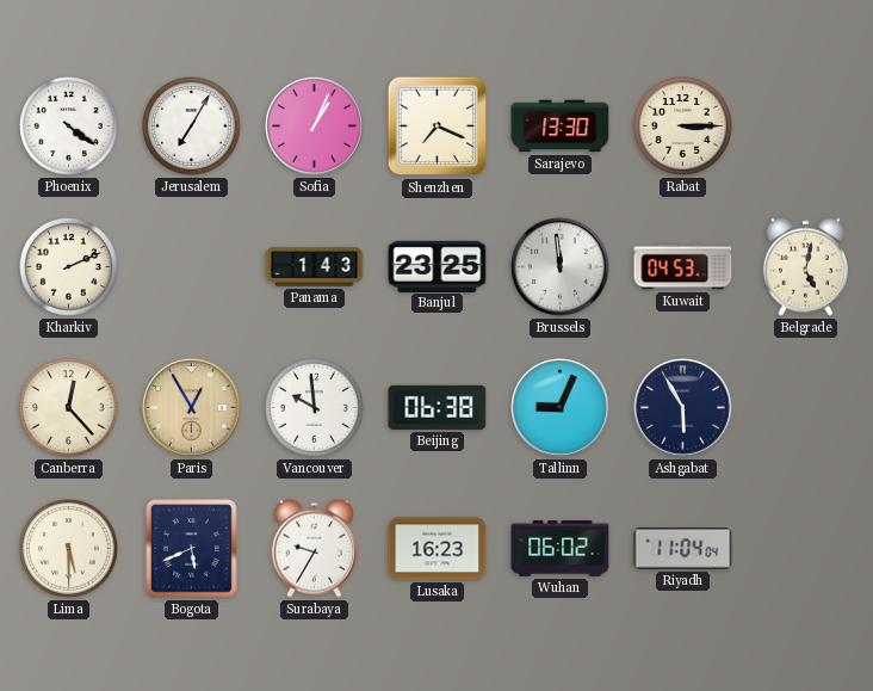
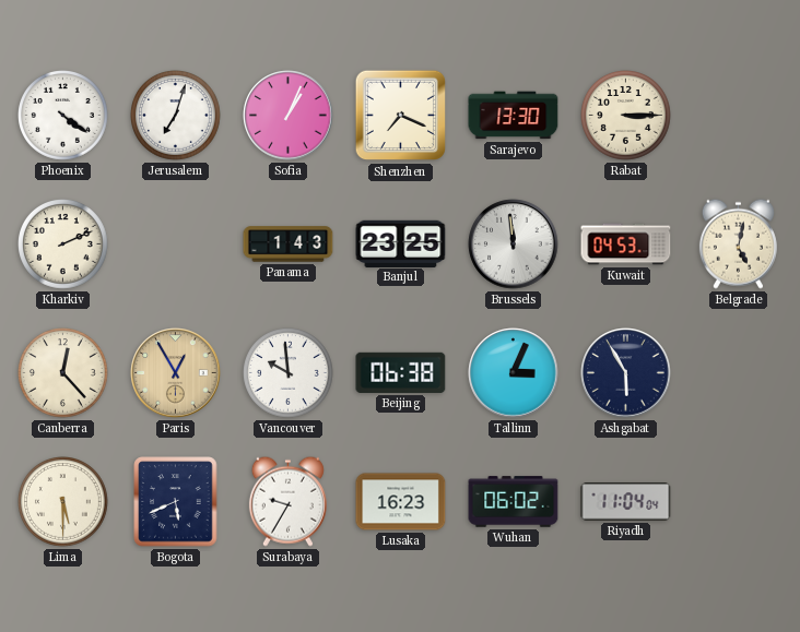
Jerusalem: 7:05 -> 7:03
Tallinn: 9:04 -> 3:04
